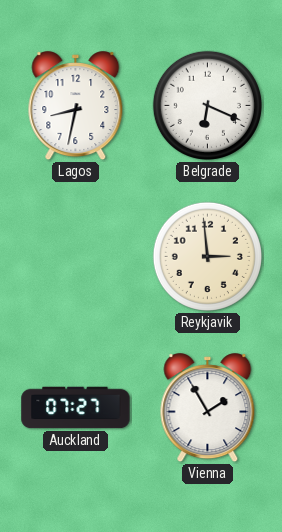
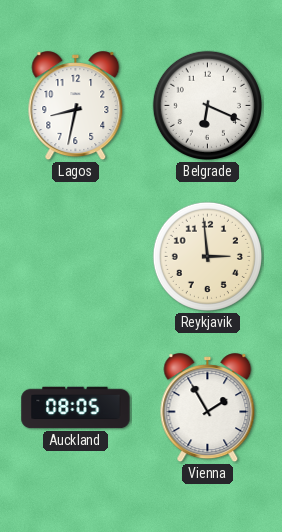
Auckland: 07:27 -> 08:05
